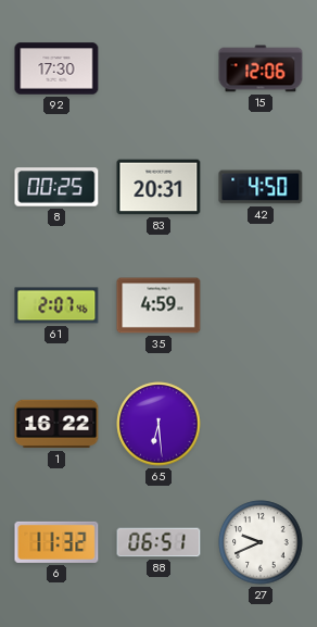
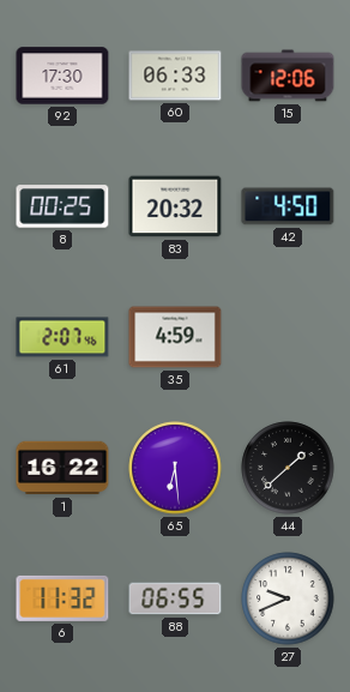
60: none -> 06:33
83: 20:31 -> 20:32
44: none -> 1:38
88: 06:51 -> 06:55
